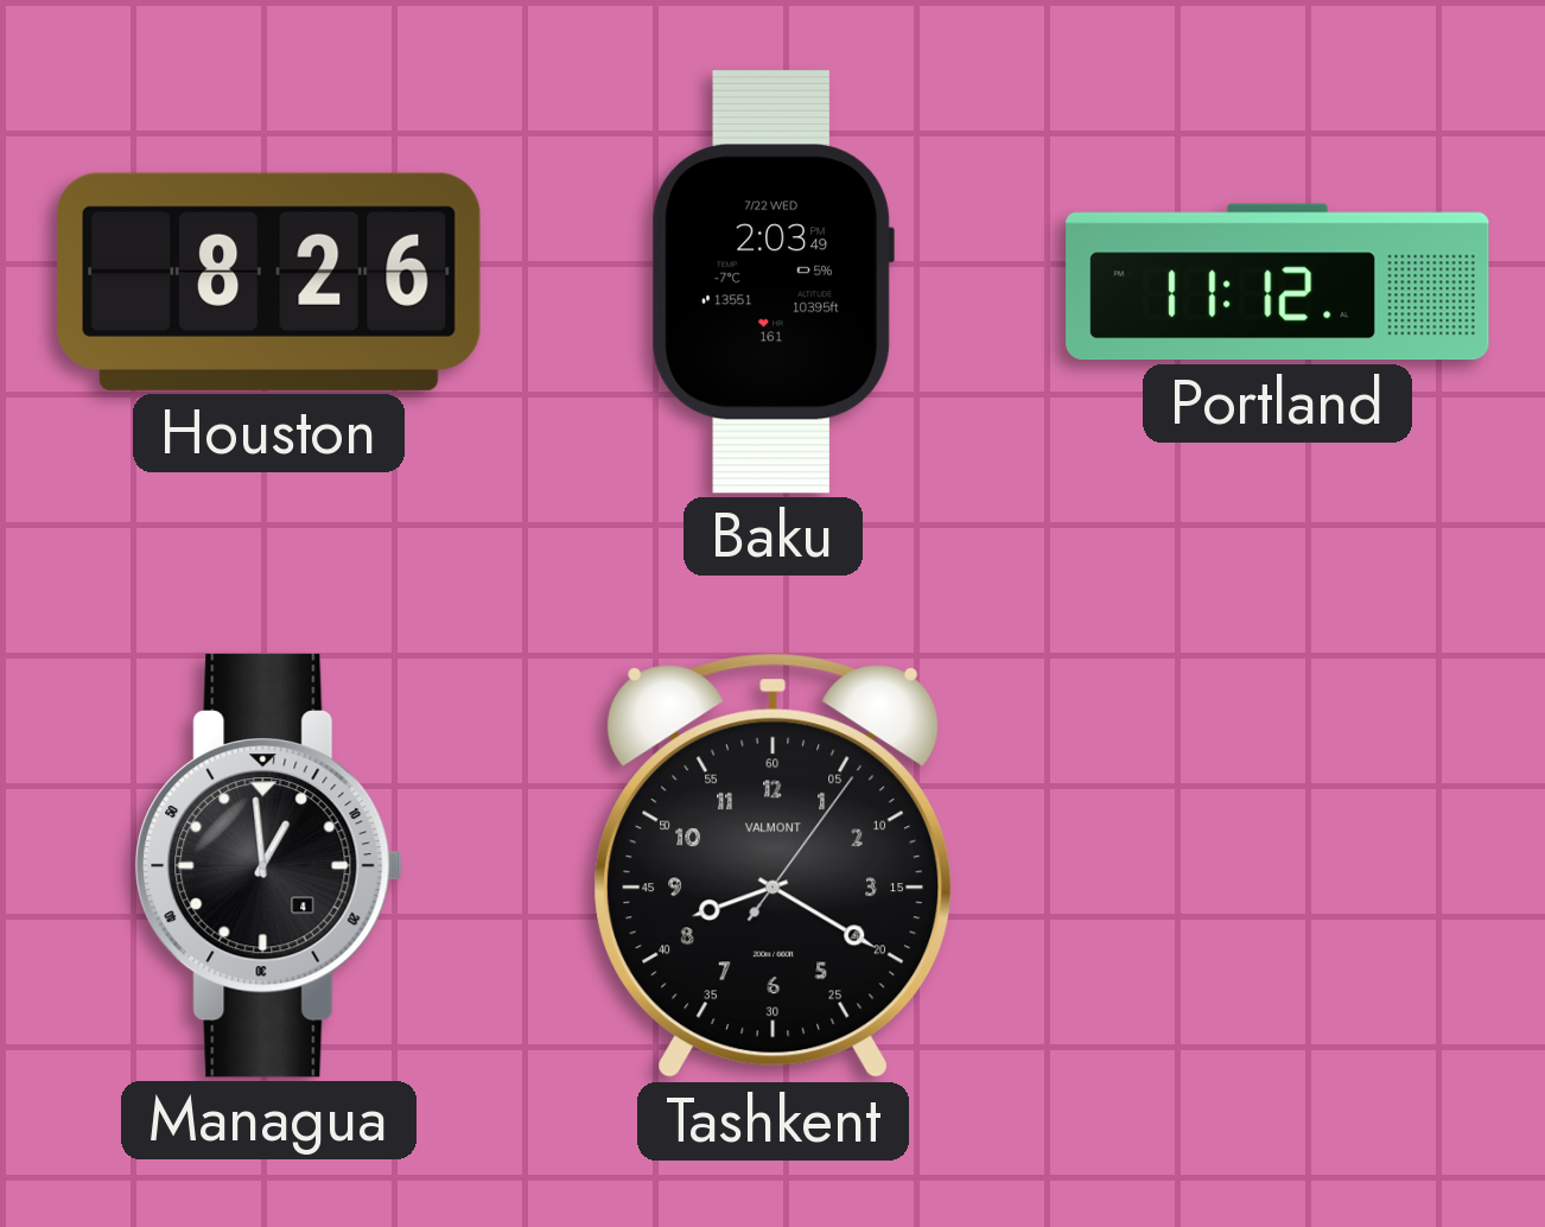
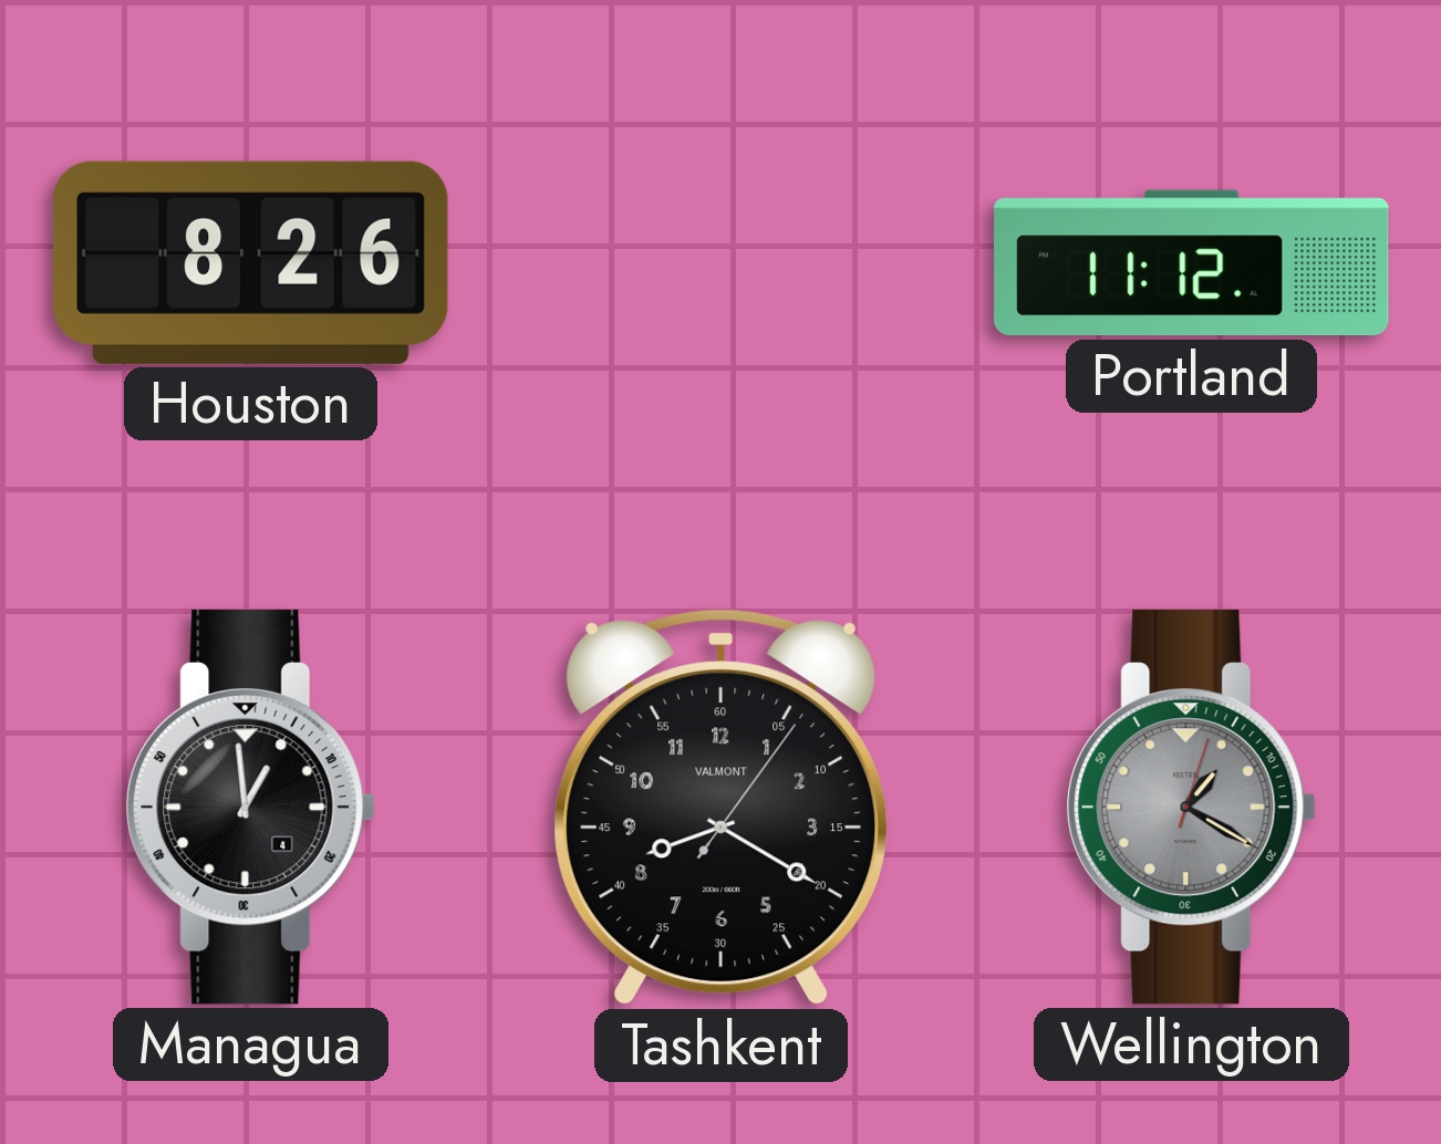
Baku: 2:03 -> none
Wellington: none -> 1:20
